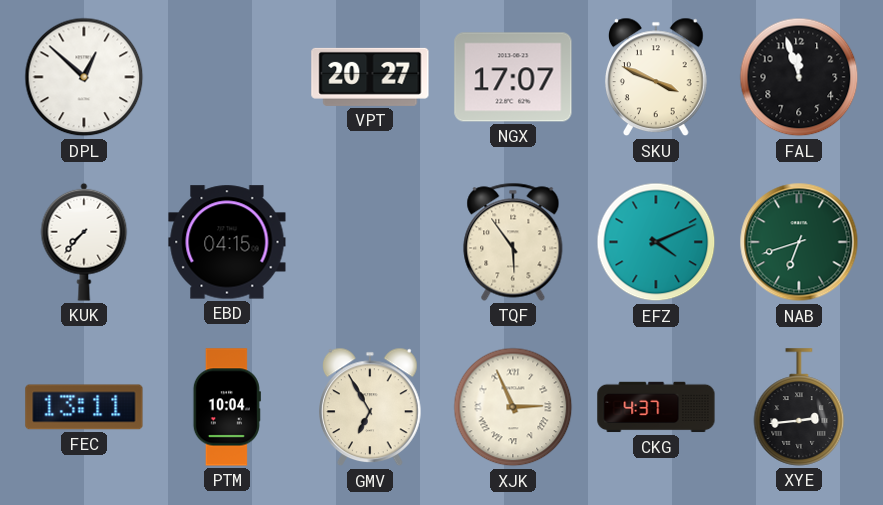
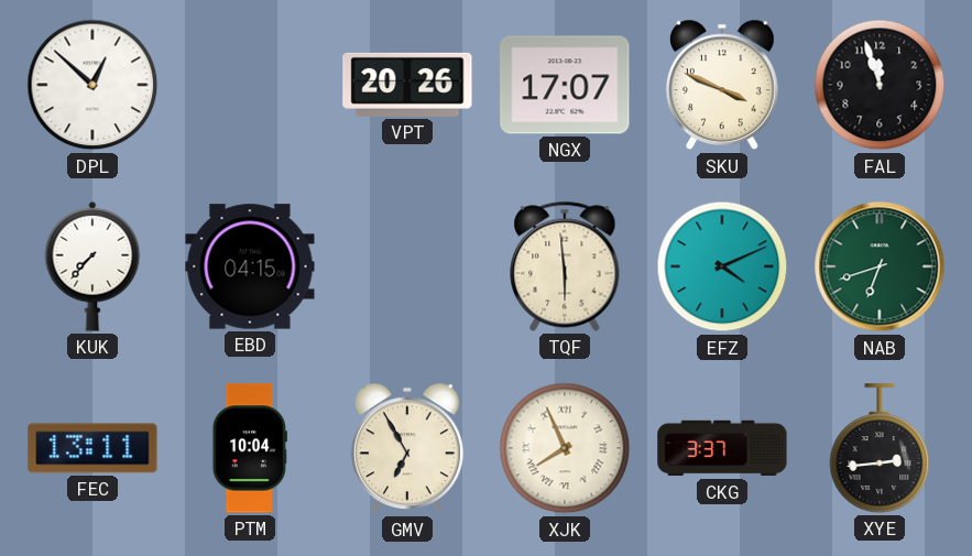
VPT: 20:27 -> 20:26
TQF: 5:54 -> 5:59
XJK: 2:56 -> 7:56
CKG: 4:37 -> 3:37
